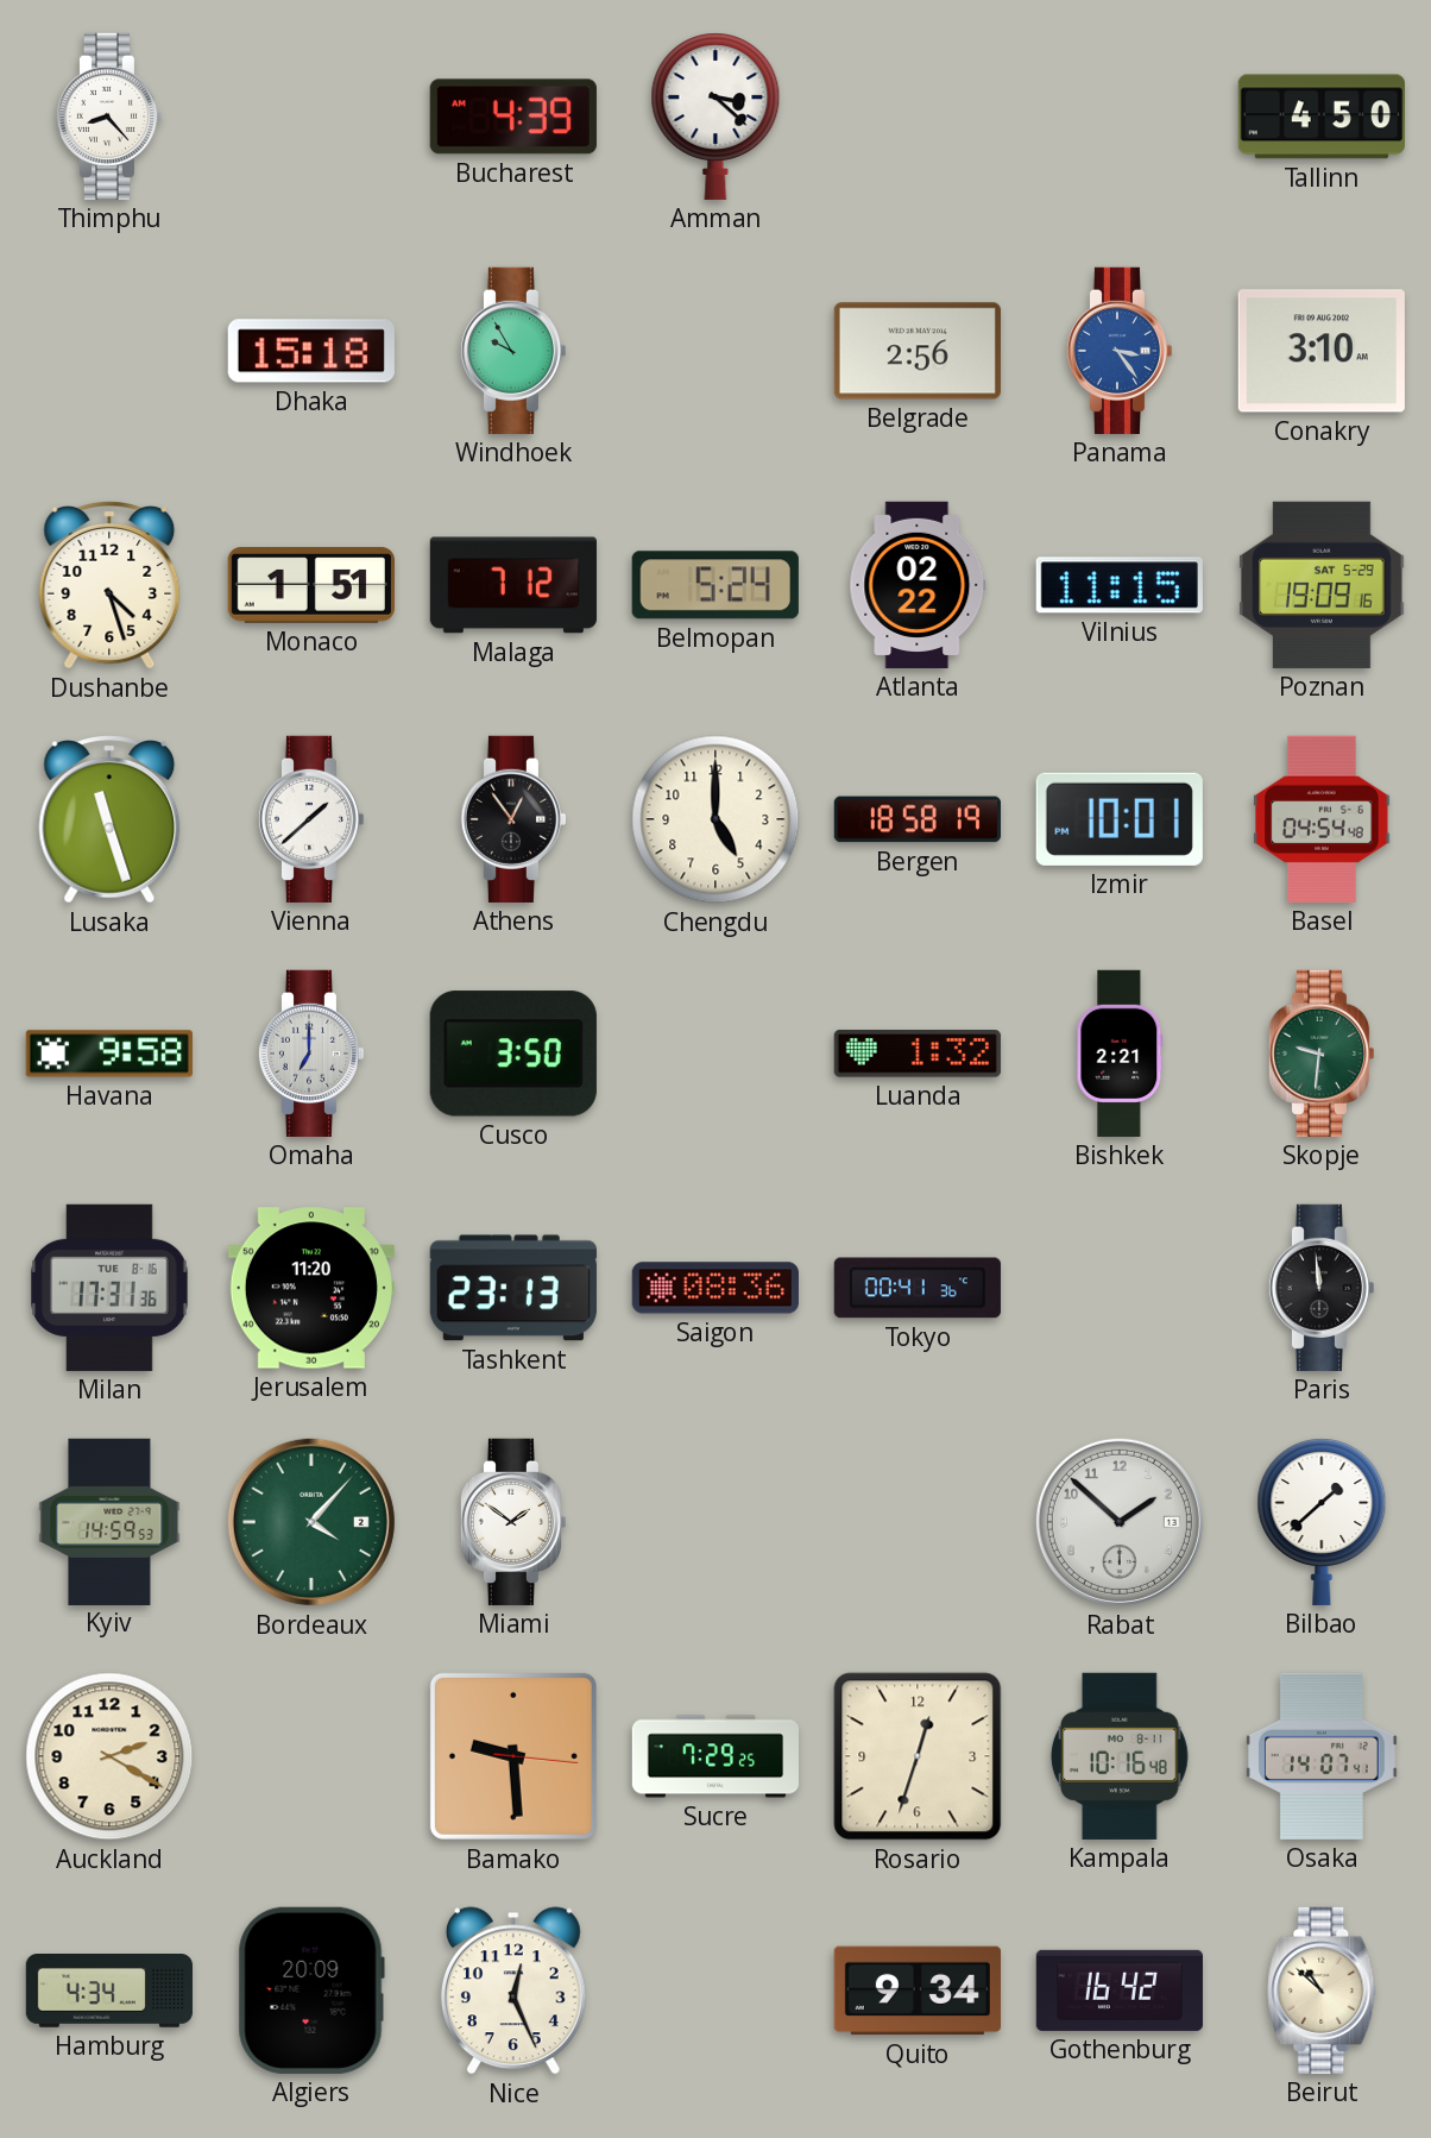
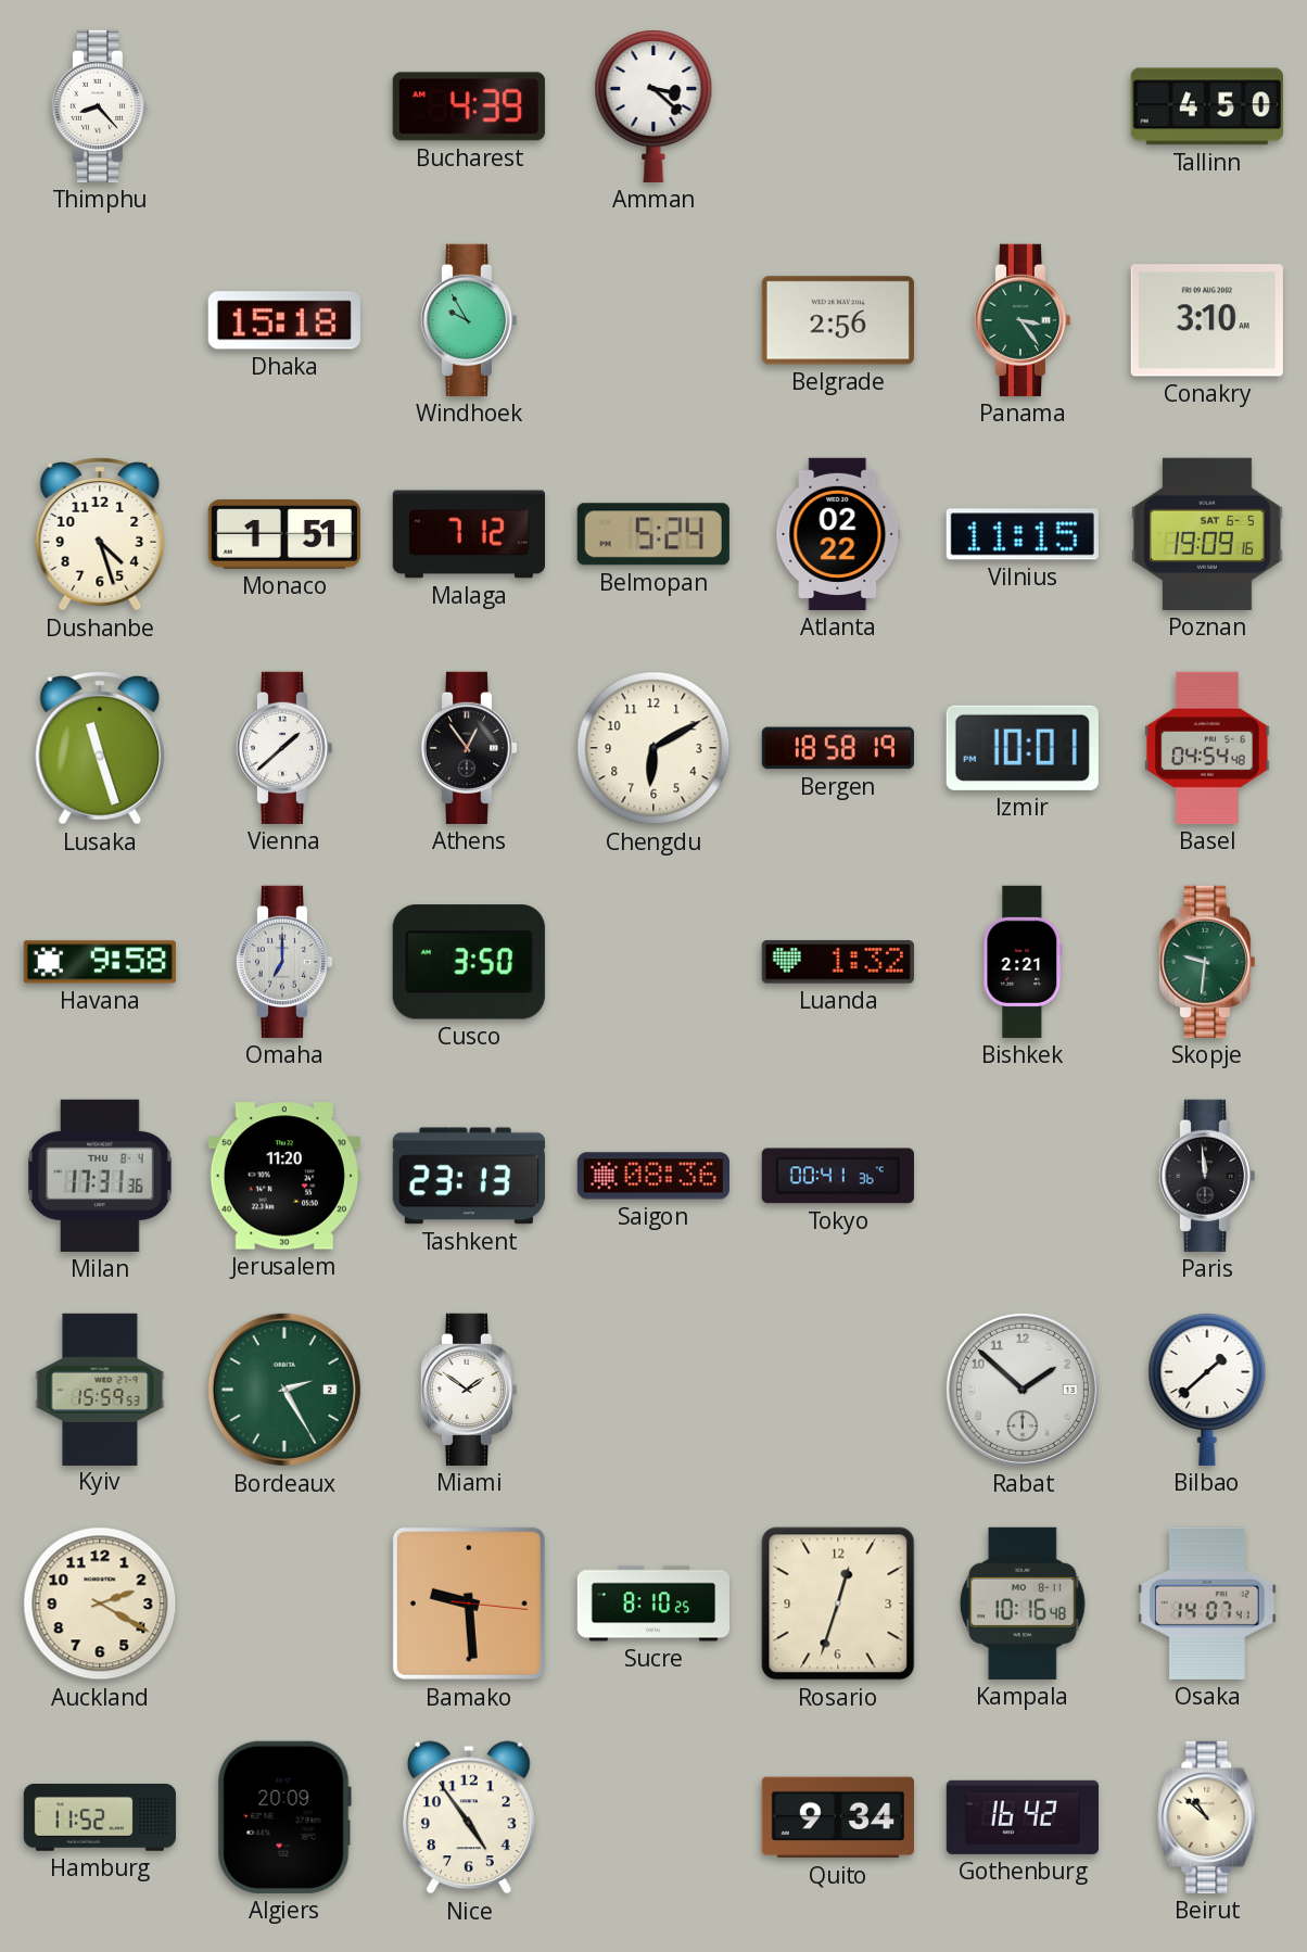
Panama dial: blue -> green
Poznan date: SAT 5-29 -> SAT 6-5
Chengdu: 5:00 -> 6:10
Milan date: TUE 8-16 -> THU 8-4
Kyiv: 14:59 -> 15:59
Bordeaux: 4:07 -> 2:25
Sucre: 7:29 -> 8:10
Hamburg: 4:34 -> 11:52
Nice: 12:26 -> 4:54
